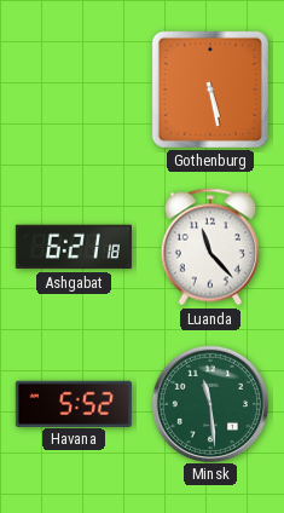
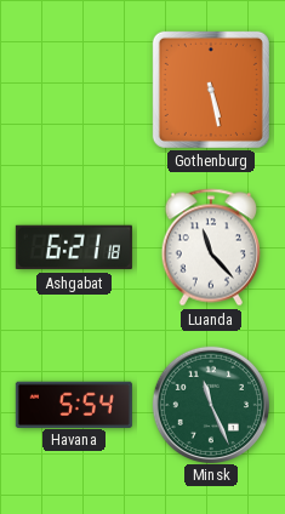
Havana: 5:52 -> 5:54
Minsk: 11:29 -> 11:26
